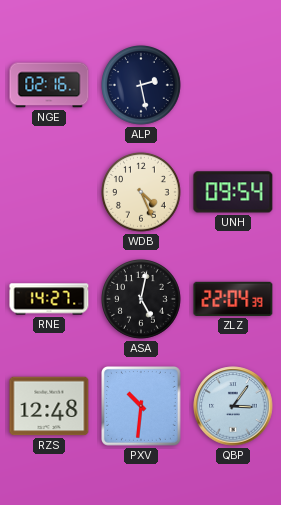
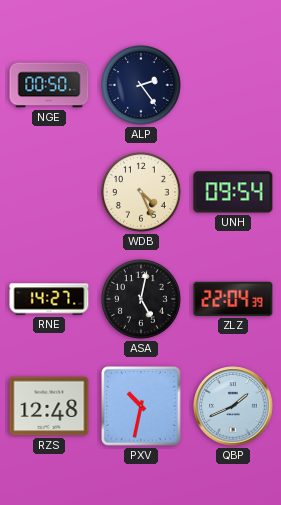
NGE: 02:16 -> 00:50
ALP: 2:28 -> 2:24
PXV: 10:31 -> 10:32
QBP: 3:06 -> 1:41
